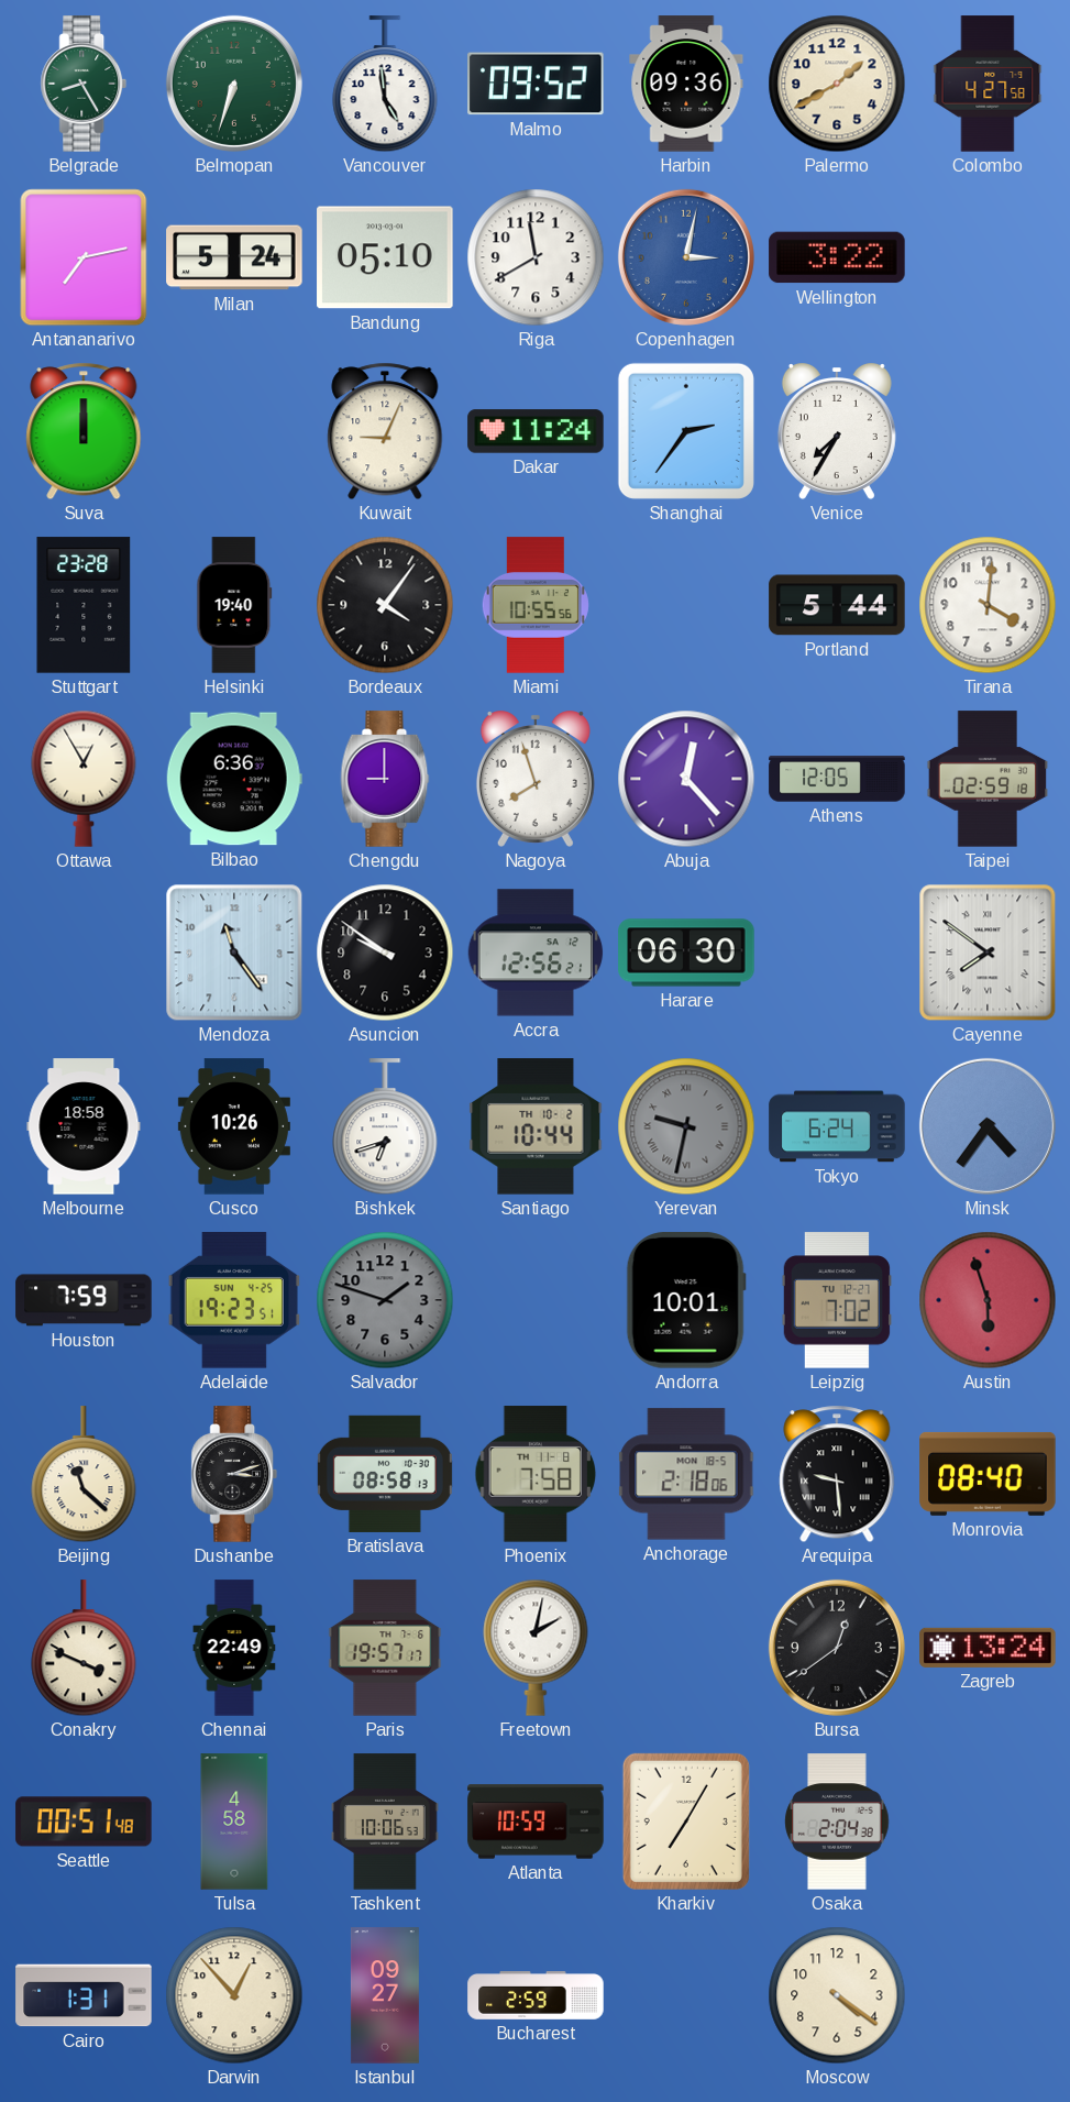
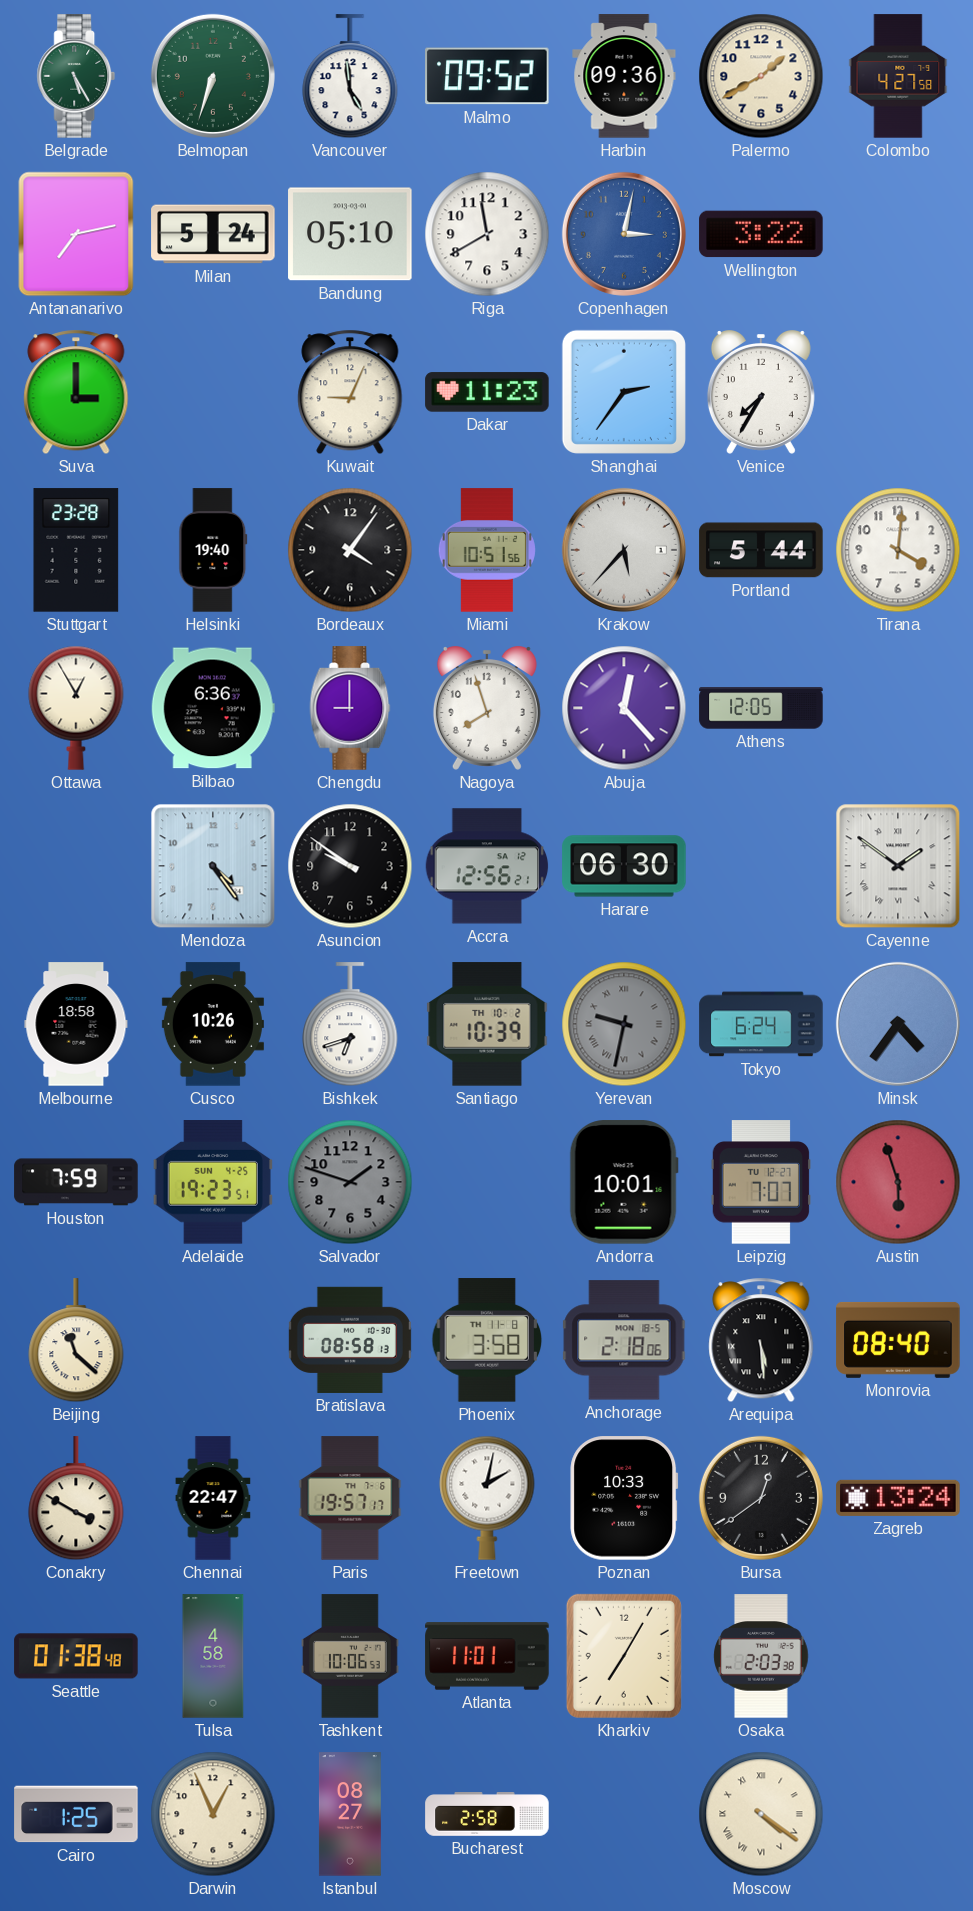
Belgrade: 8:25 -> 5:25
Suva: 12:00 -> 3:00
Dakar: 11:24 -> 11:23
Miami: 10:55 -> 10:51
Krakow: none -> 5:37
Taipei: 02:59 -> none
Mendoza: 11:24 -> 4:24
Cayenne: 7:51 -> 1:51
Santiago: 10:44 -> 10:39
Leipzig: 7:02 -> 7:07
Dushanbe: 3:12 -> none
Phoenix: 7:58 -> 3:58
Arequipa: 9:29 -> 5:29
Conakry: 3:49 -> 3:50
Chennai: 22:49 -> 22:47
Poznan: none -> 10:33
Seattle: 00:51 -> 01:38
Atlanta: 10:59 -> 11:01
Osaka: 2:04 -> 2:03
Cairo: 1:31 -> 1:25
Darwin: 12:53 -> 12:56
Istanbul: 09:27 -> 08:27
Bucharest: 2:59 -> 2:58
Moscow numerals: Arabic -> Roman
